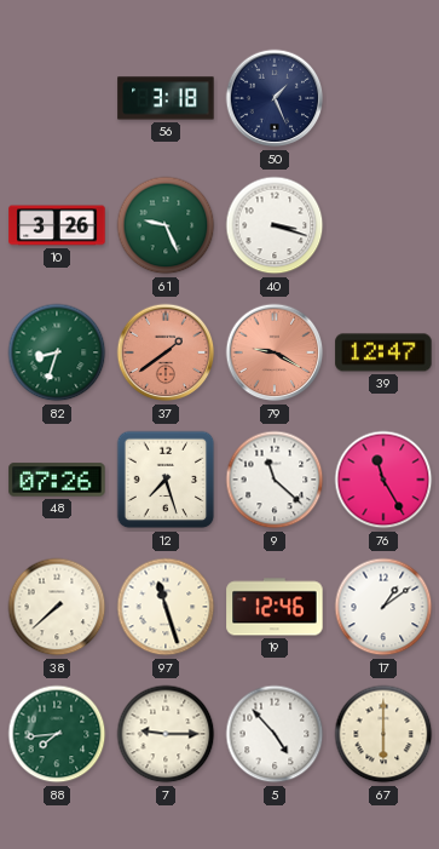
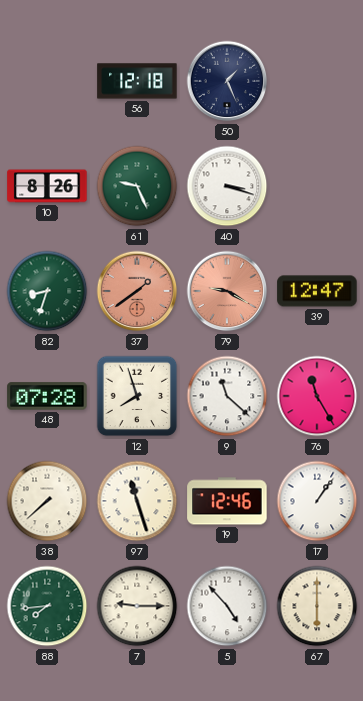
56: 3:18 -> 12:18
10: 3:26 -> 8:26
48: 07:26 -> 07:28
12: 7:27 -> 7:57
17: 1:09 -> 1:06
